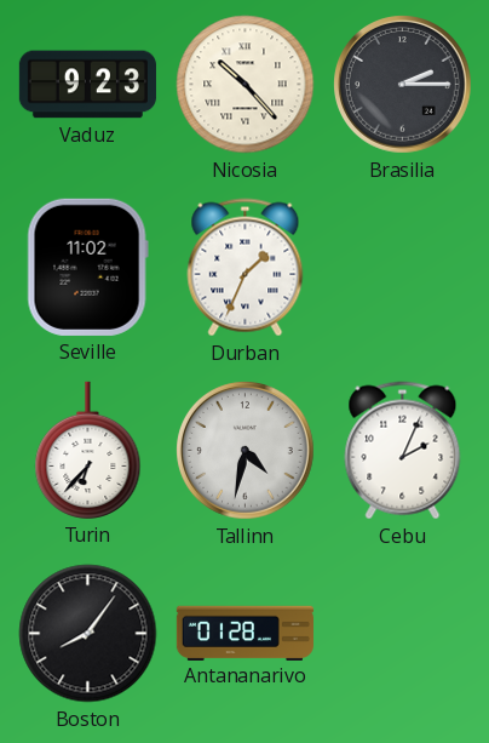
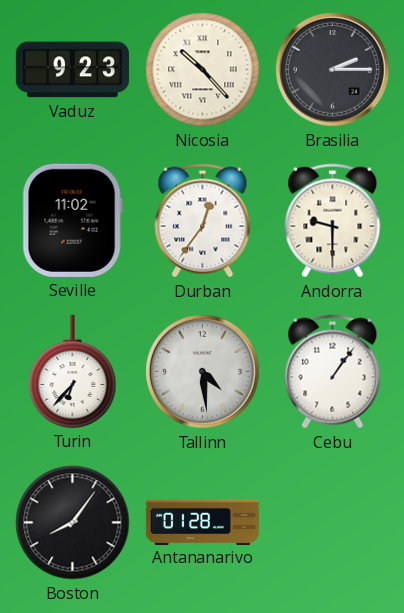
Durban: 1:34 -> 12:36
Andorra: none -> 9:30
Tallinn: 4:32 -> 4:29
Cebu: 2:04 -> 1:06
